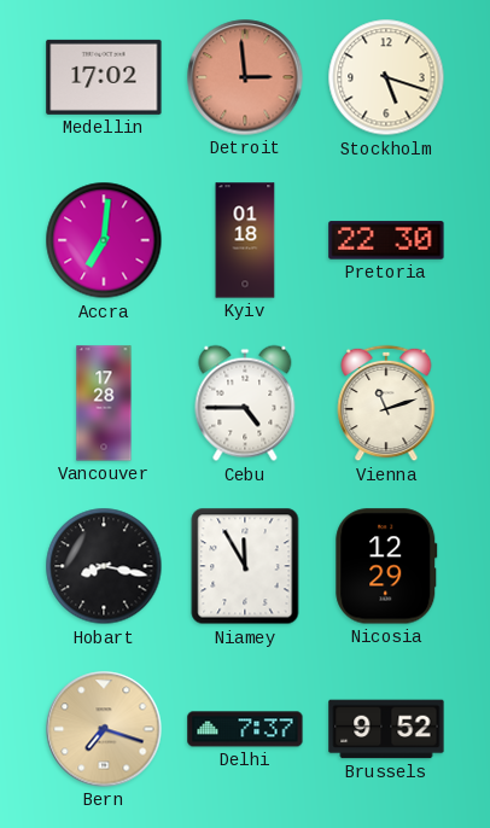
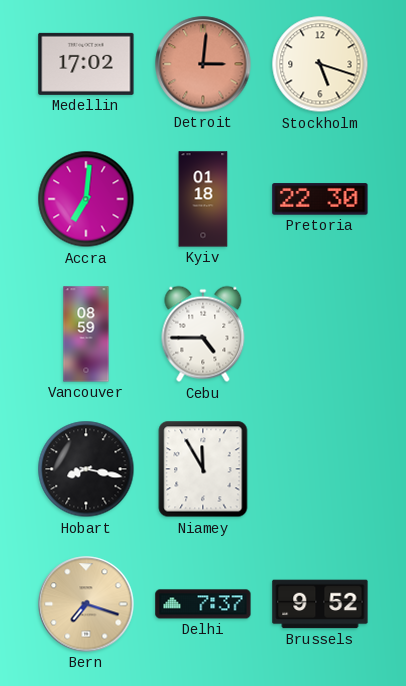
Detroit: 2:59 -> 3:01
Vancouver: 17:28 -> 08:59
Vienna: 11:12 -> none
Nicosia: 12:29 -> none
